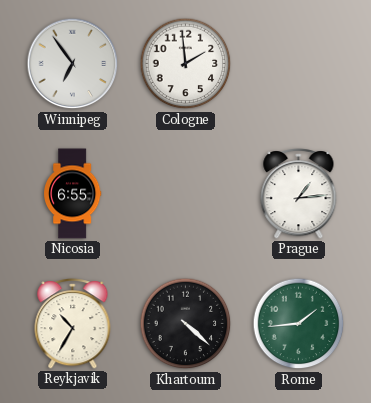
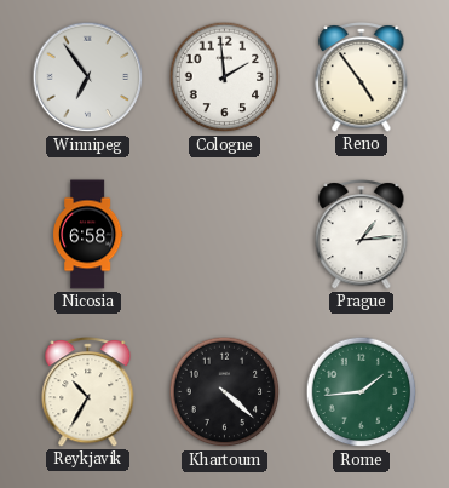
Reno: none -> 4:54
Nicosia: 6:55 -> 6:58
